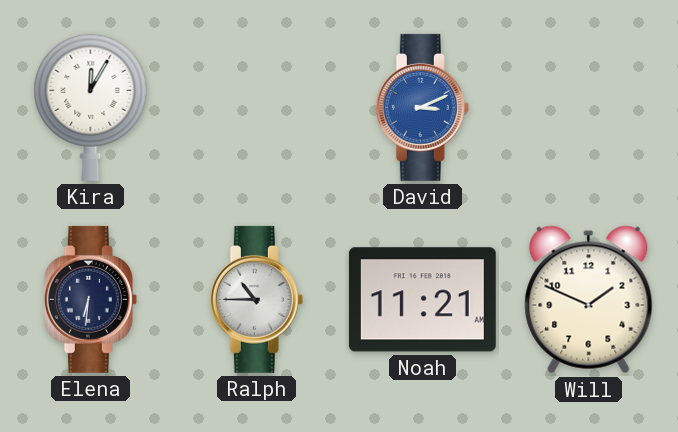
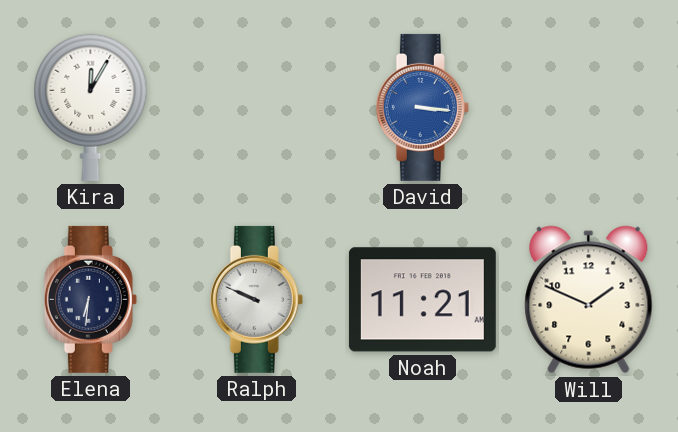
David: 3:11 -> 3:16
Ralph: 10:45 -> 9:49
